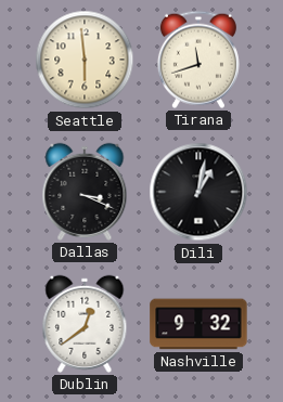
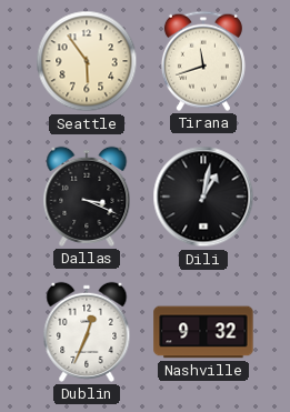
Seattle: 5:59 -> 5:54
Dublin: 12:39 -> 12:34
